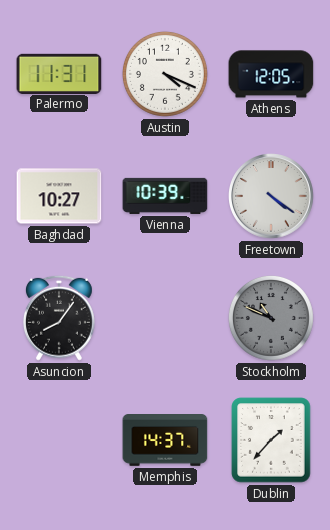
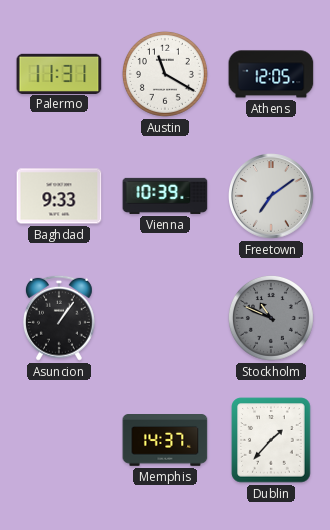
Austin: 4:19 -> 11:20
Baghdad: 10:27 -> 9:33
Freetown: 4:21 -> 7:09
Asuncion: 8:06 -> 1:06
